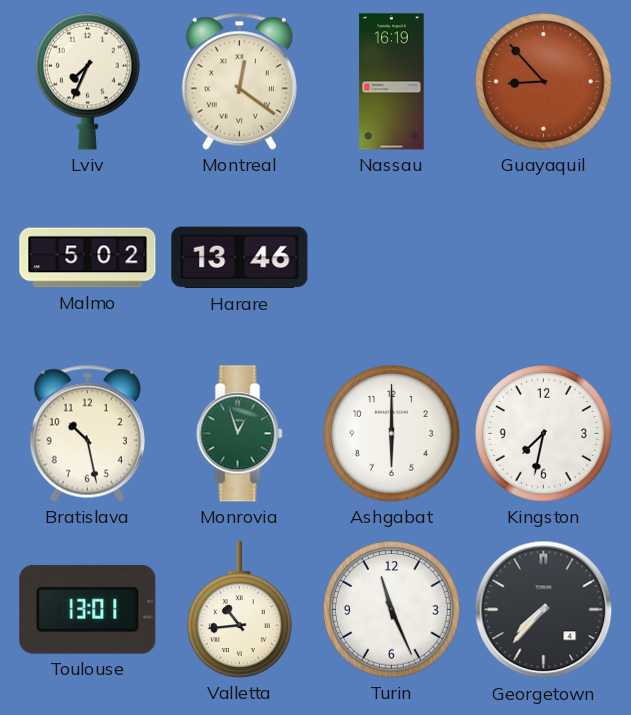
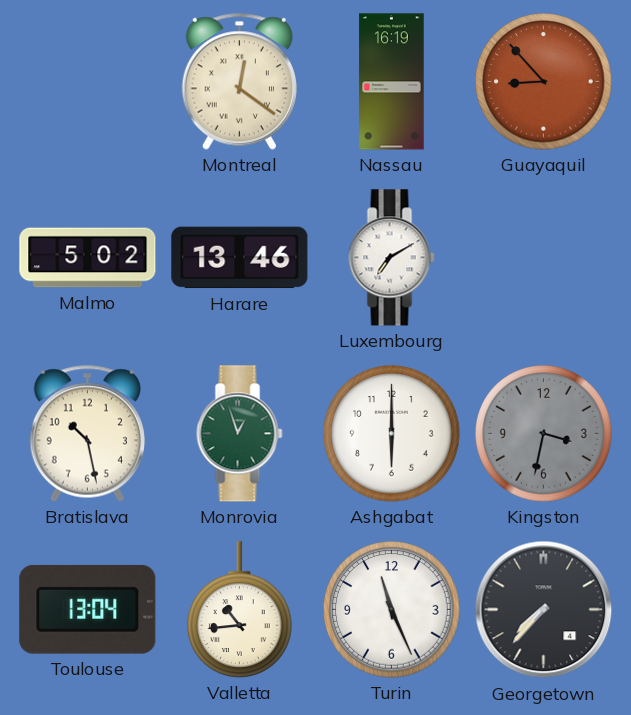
Lviv: 7:34 -> none
Luxembourg: none -> 7:10
Kingston: 7:32 -> 3:32
Kingston dial: white -> grey
Toulouse: 13:01 -> 13:04
